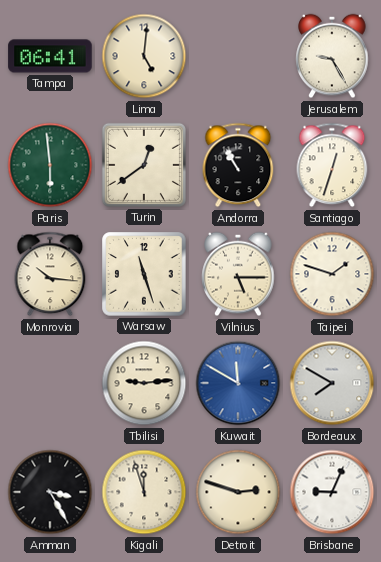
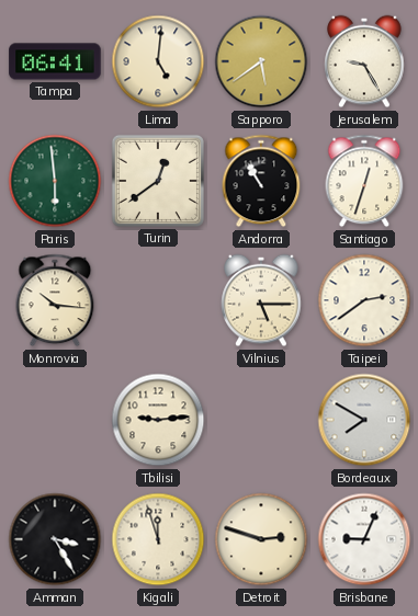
Sapporo: none -> 5:39
Warsaw: 11:27 -> none
Taipei: 1:48 -> 2:39
Kuwait: 11:50 -> none
